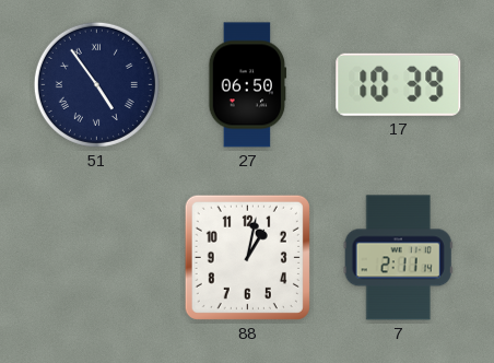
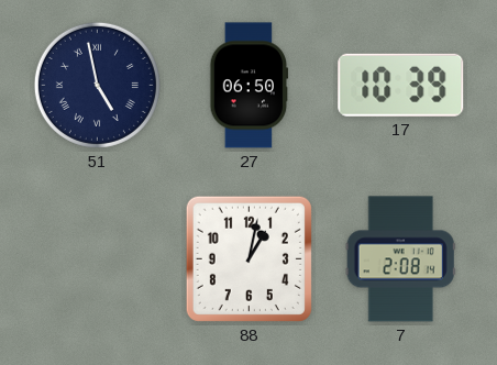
51: 4:54 -> 4:58
7: 2:11 -> 2:08
